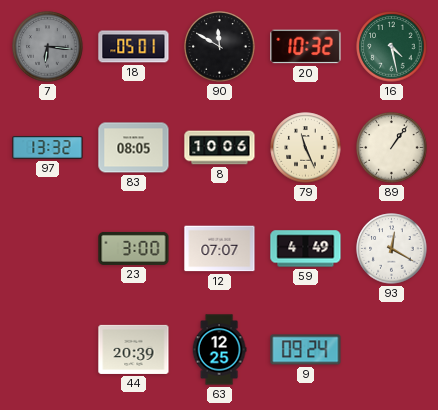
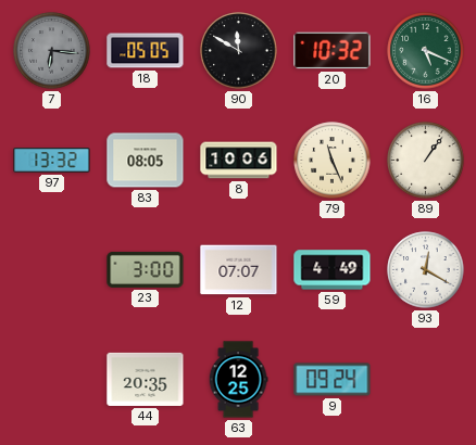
18: 05:01 -> 05:05
16: 4:28 -> 5:19
44: 20:39 -> 20:35
